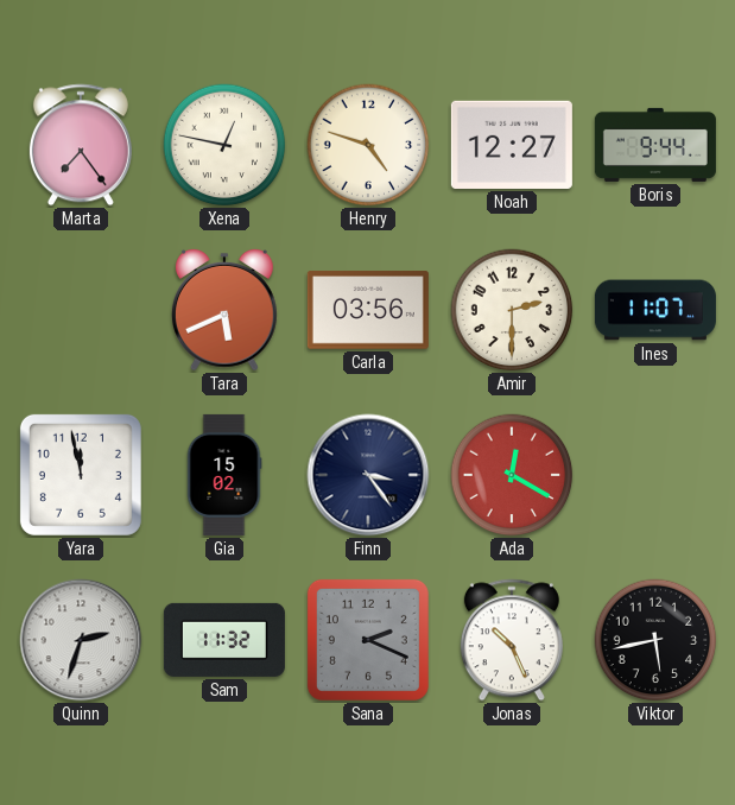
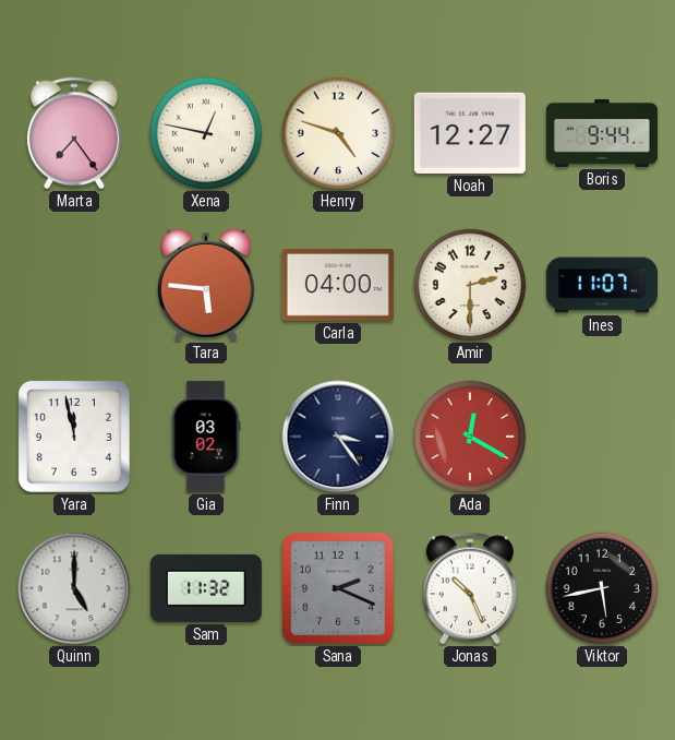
Tara: 5:41 -> 5:46
Carla: 03:56 -> 04:00
Gia: 15:02 -> 03:02
Quinn: 2:33 -> 5:00
